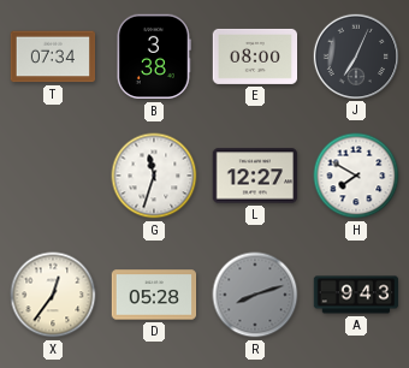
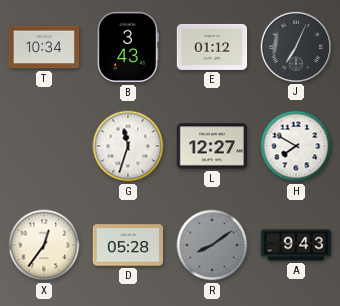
T: 07:34 -> 10:34
B: 3:38 -> 3:43
E: 08:00 -> 01:12
R: 8:12 -> 8:09
